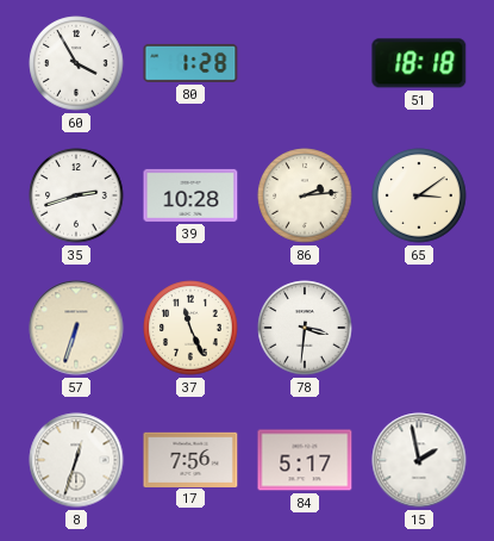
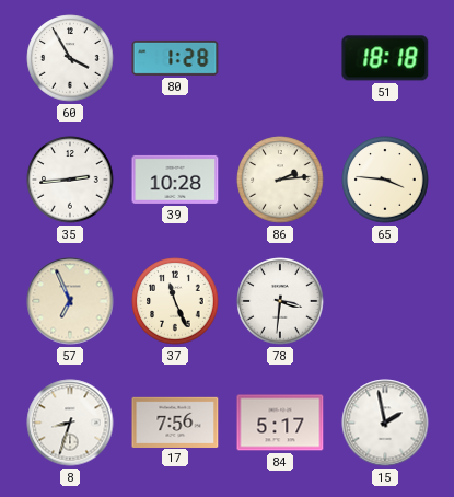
35: 2:42 -> 2:44
65: 3:09 -> 3:46
57: 6:33 -> 6:56
8: 12:33 -> 8:33
